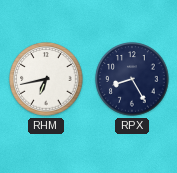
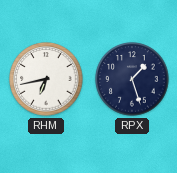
RPX: 8:25 -> 1:27
